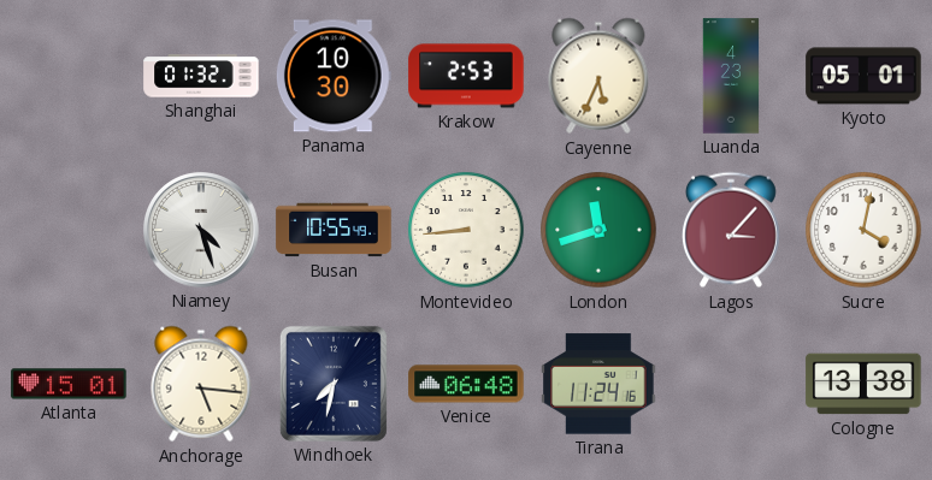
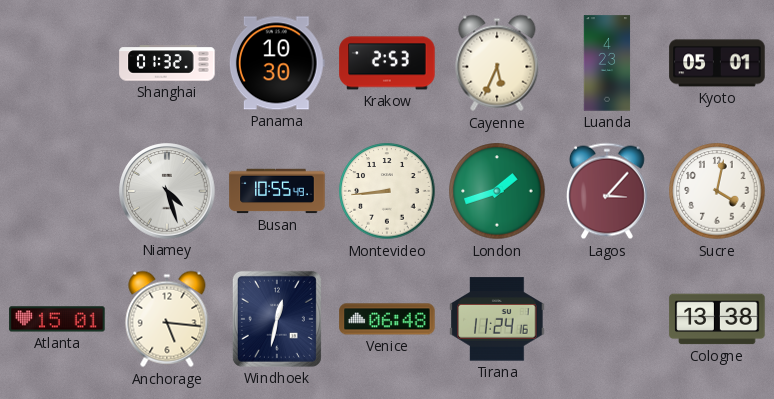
London: 11:42 -> 1:42
Windhoek: 7:32 -> 12:32
